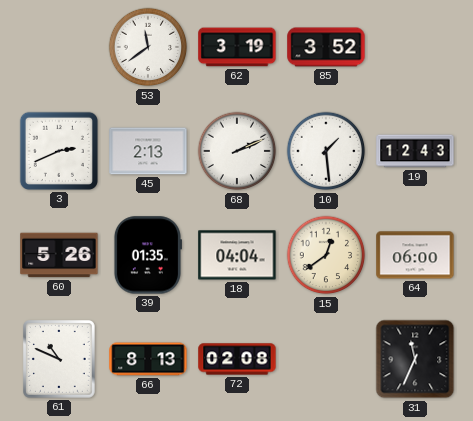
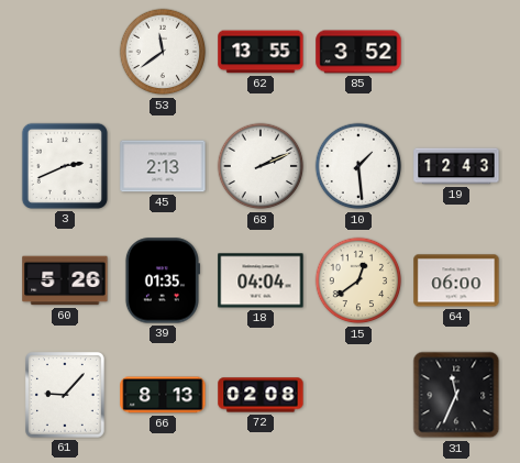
62: 3:19 -> 13:55
61: 10:49 -> 9:07
